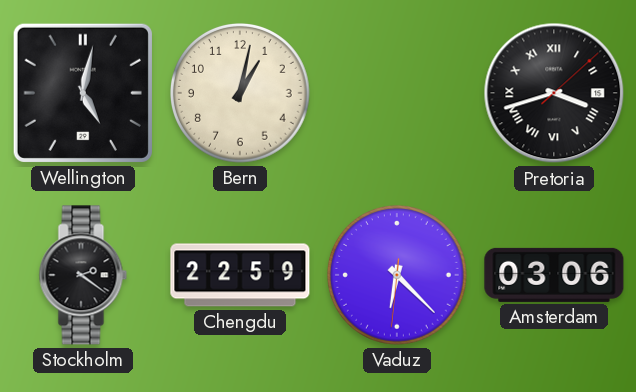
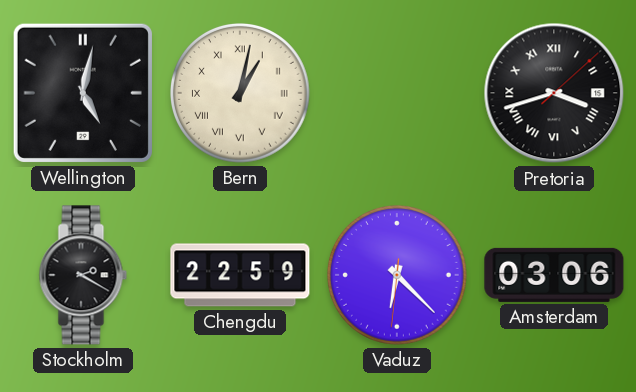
Bern numerals: Arabic -> Roman
Stockholm: 2:21 -> 2:20
